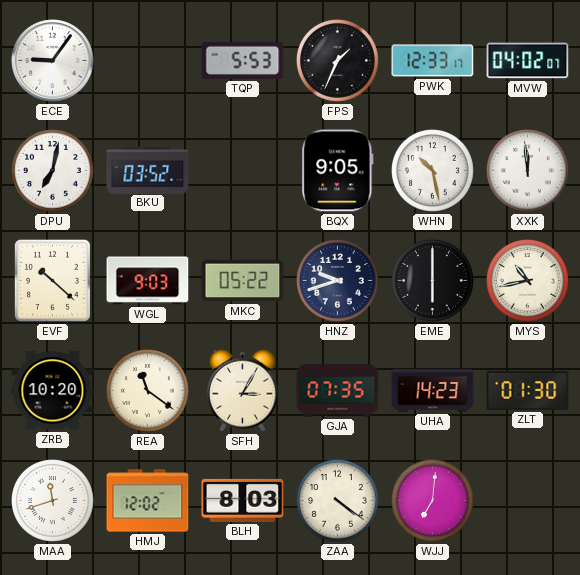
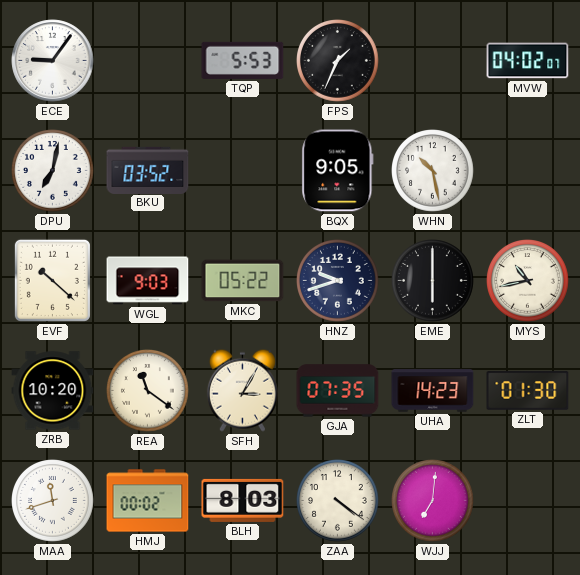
PWK: 12:33 -> none
XXK: 11:59 -> none
HMJ: 12:02 -> 00:02
